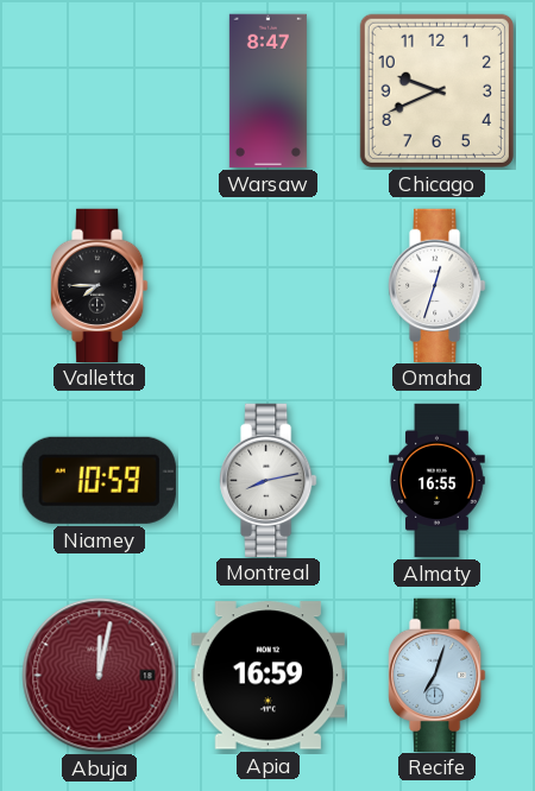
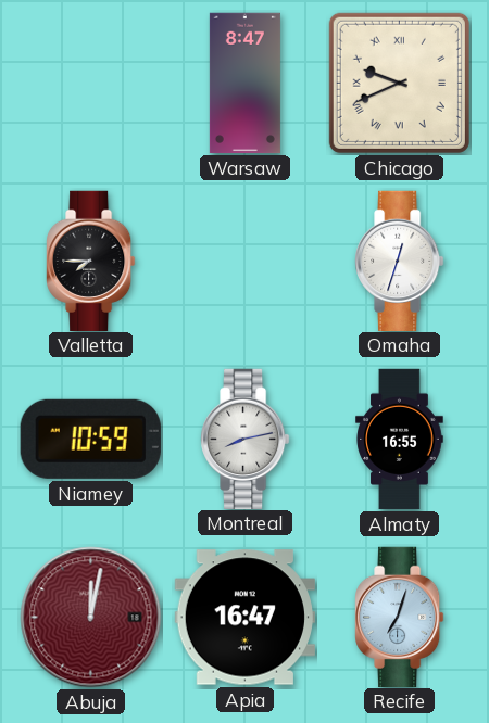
Chicago numerals: Arabic -> Roman
Apia: 16:59 -> 16:47
